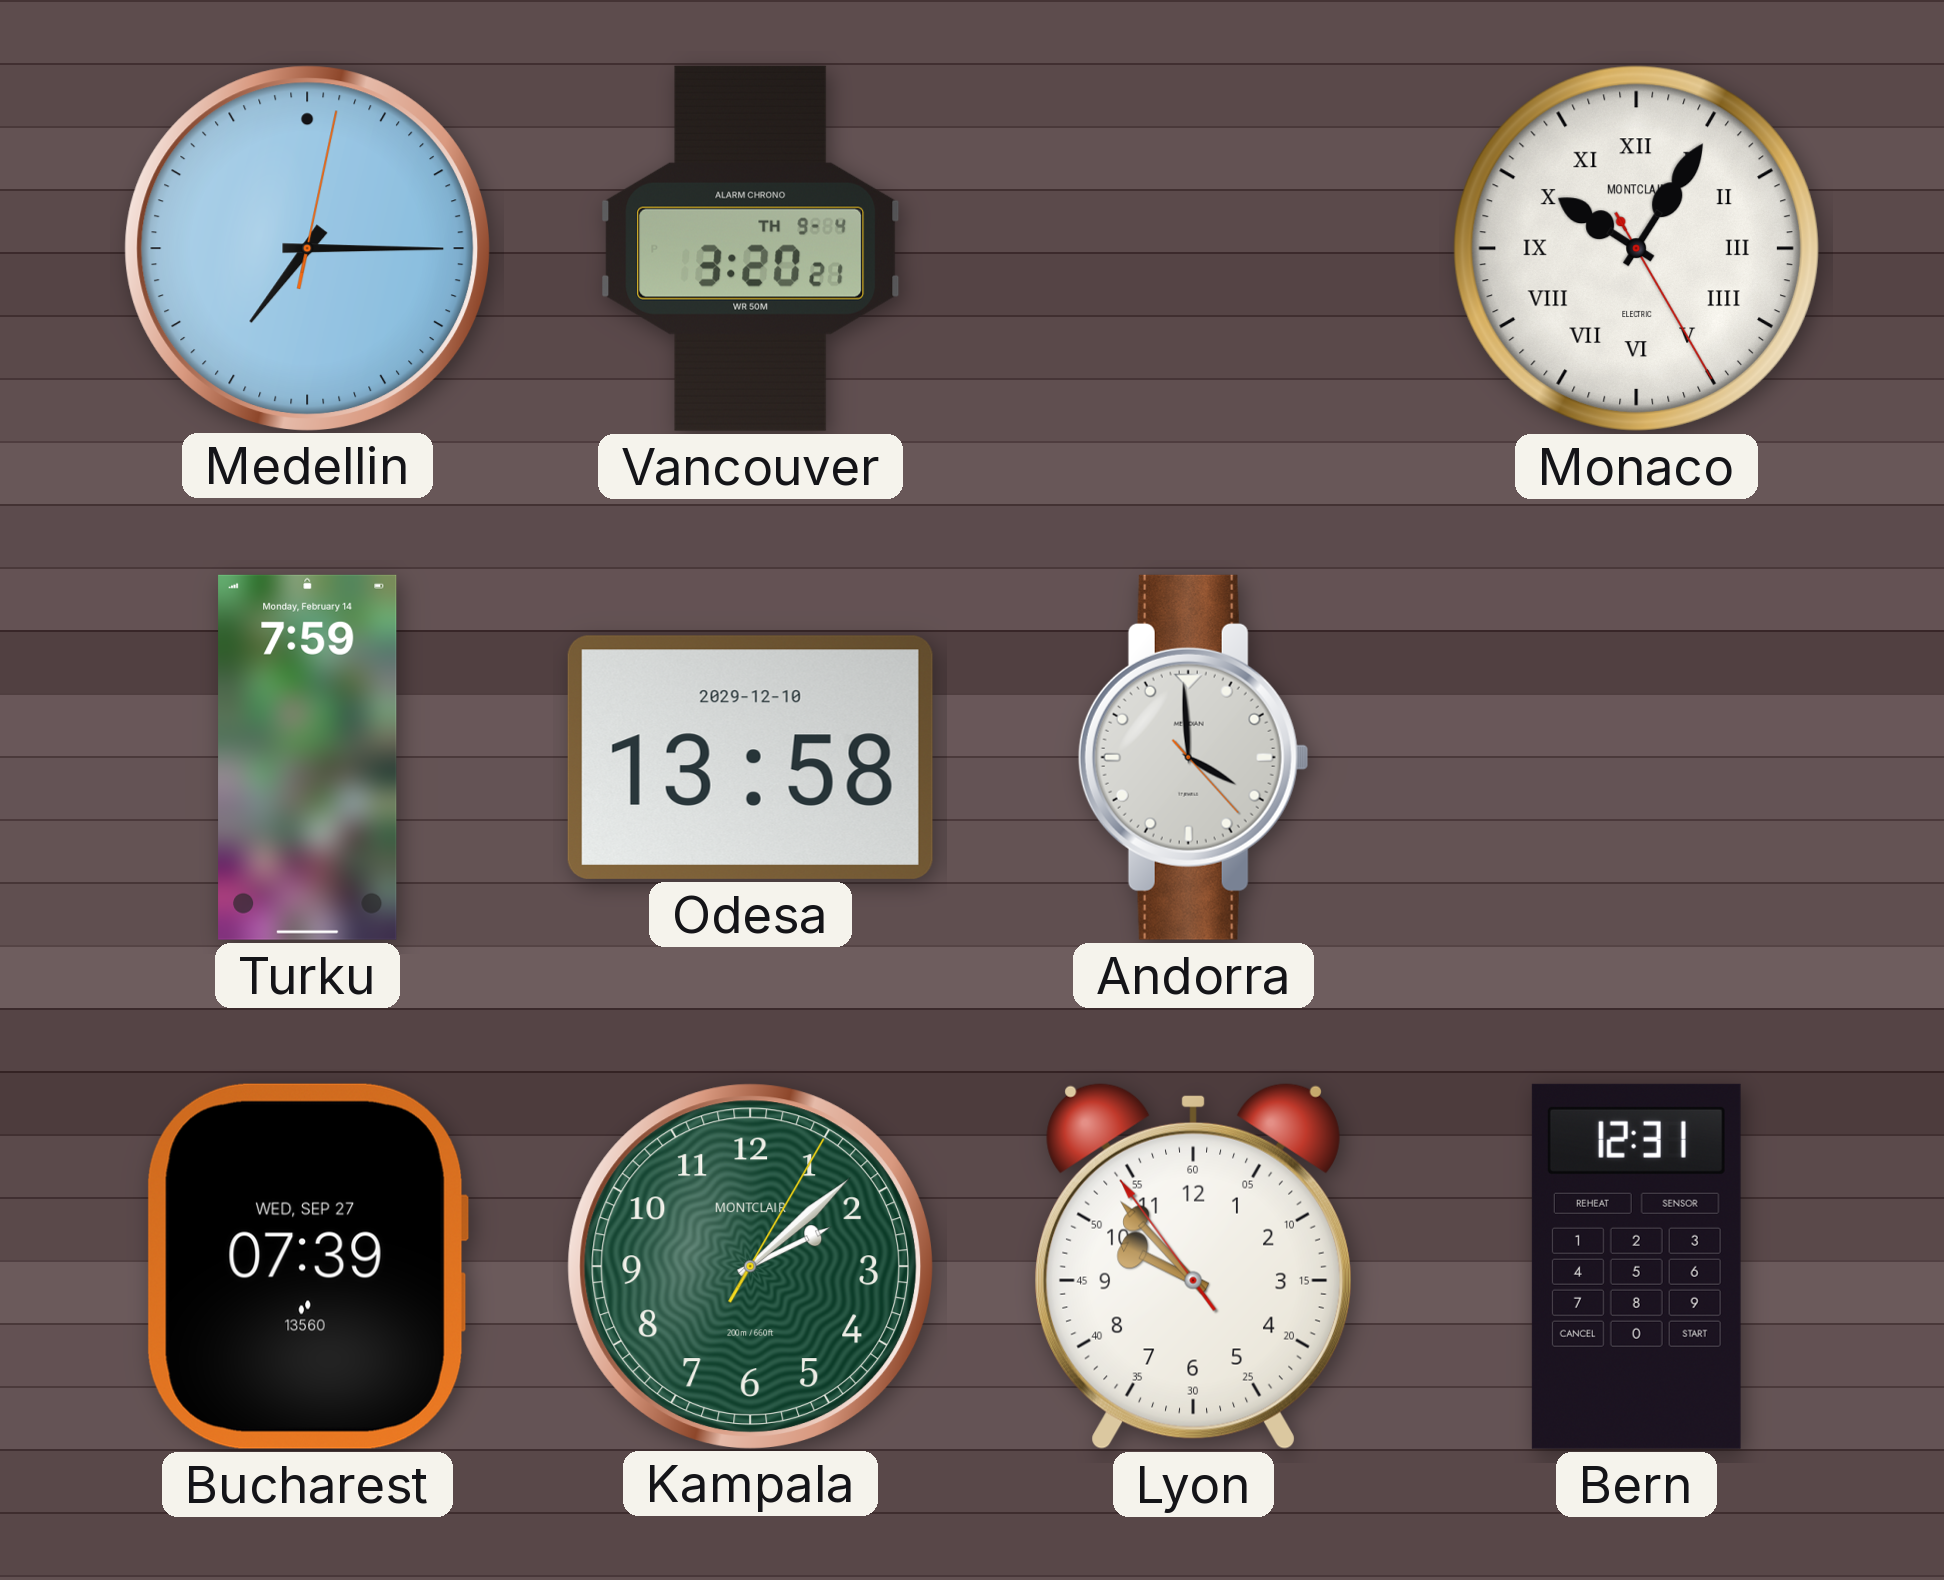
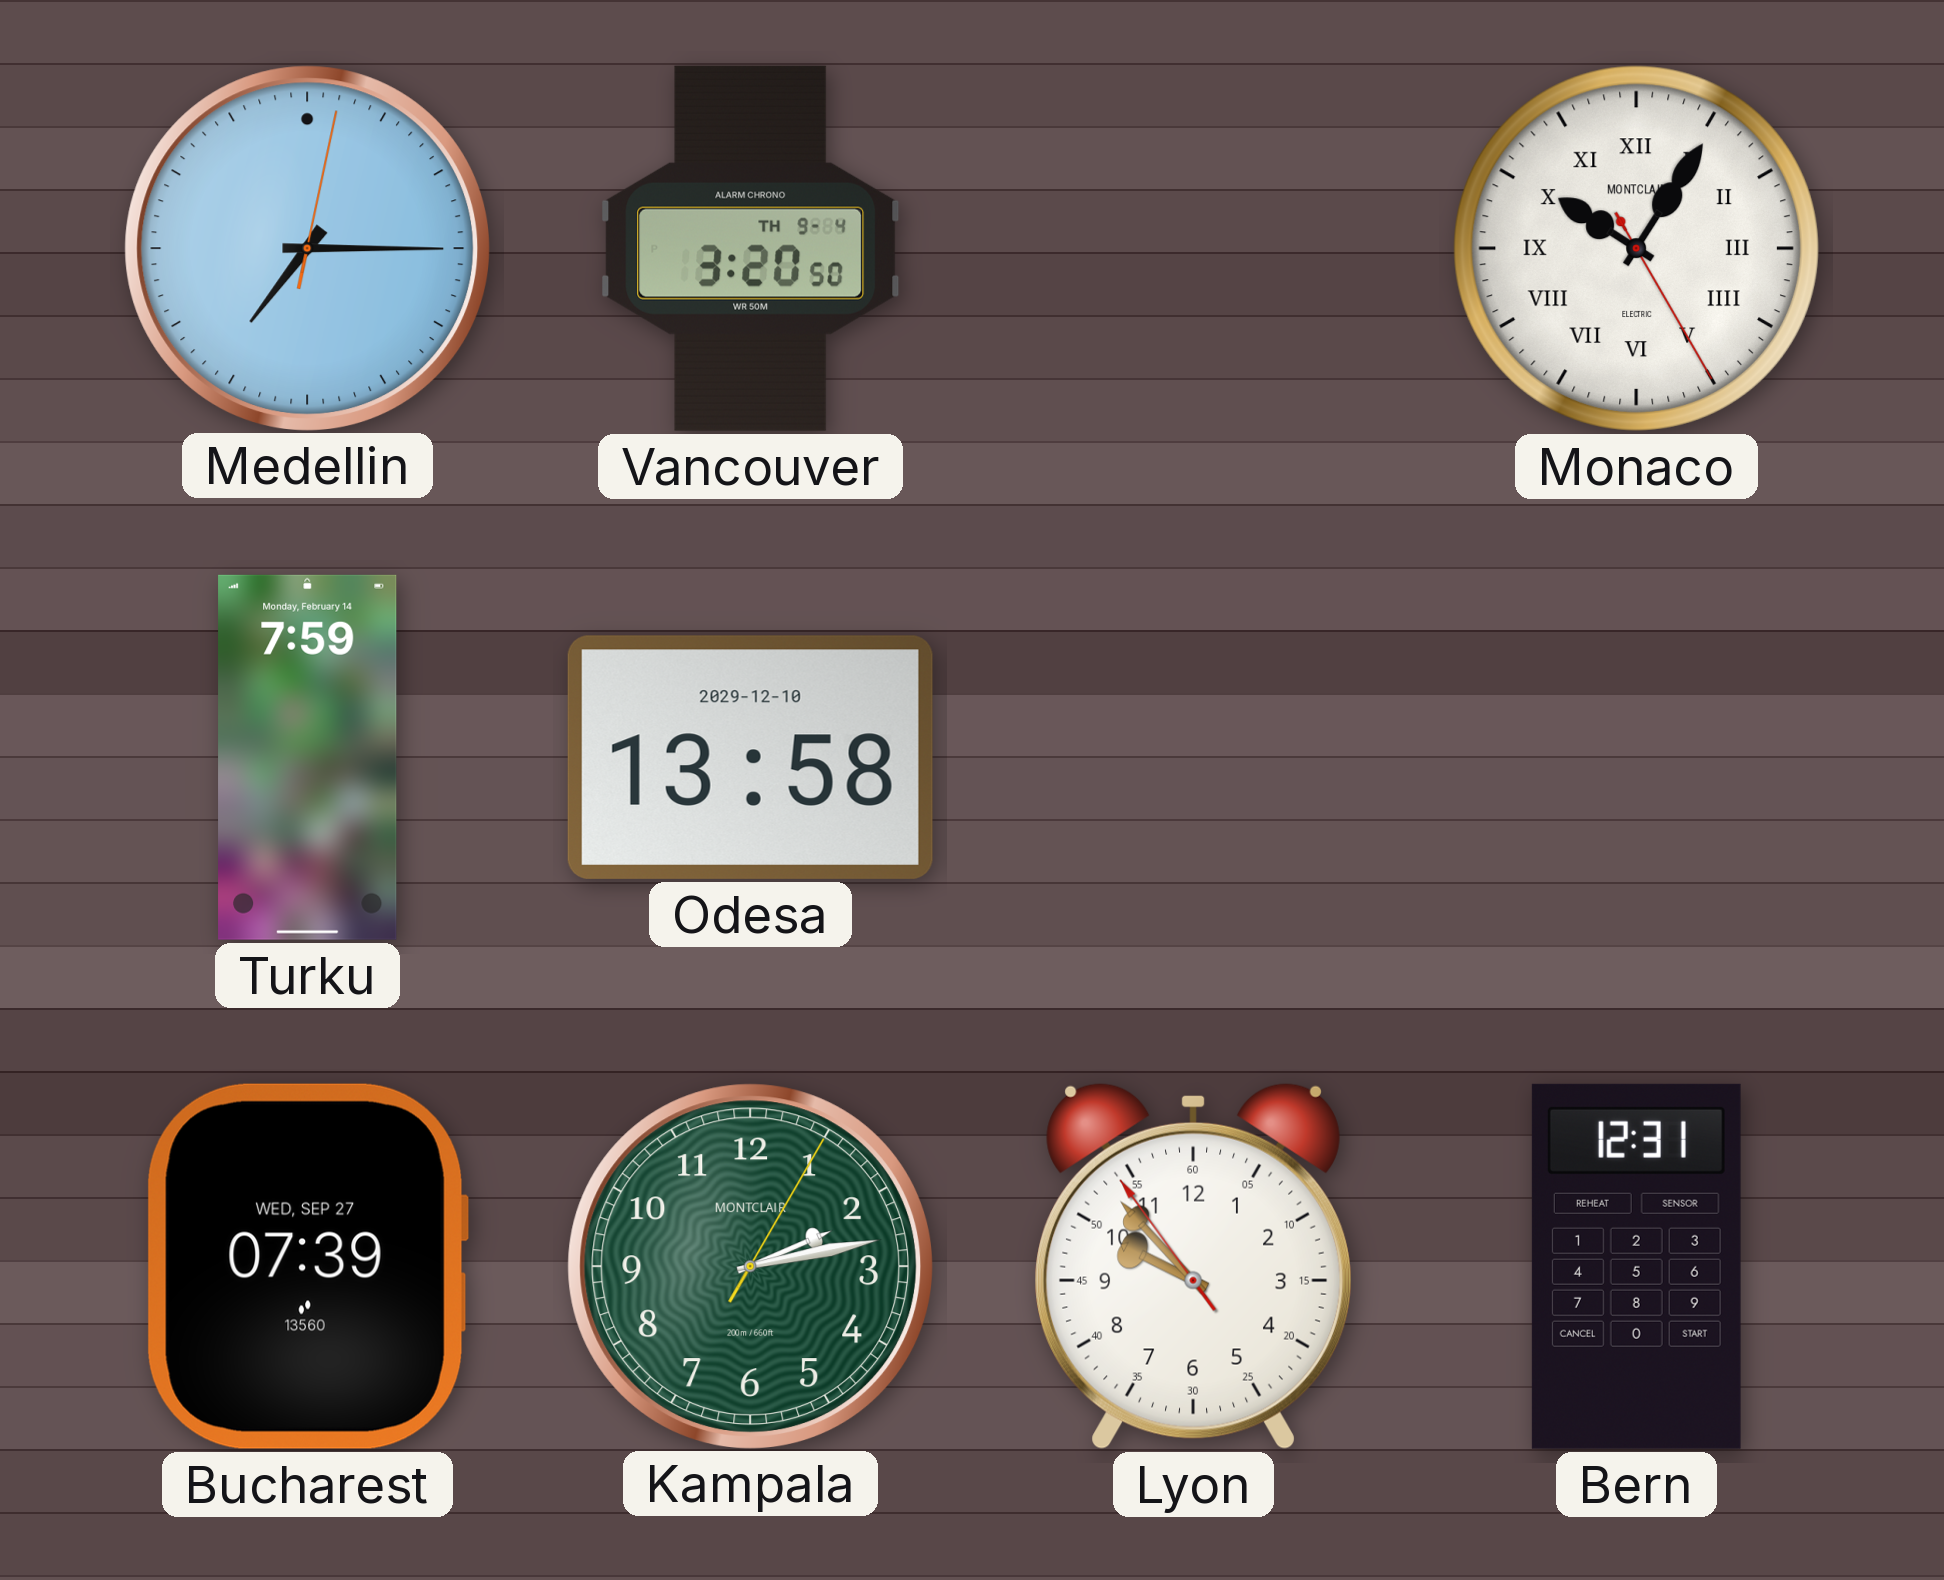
Vancouver: 3:20:21 -> 3:20:50
Andorra: 3:59 -> none
Kampala: 2:08 -> 2:13
